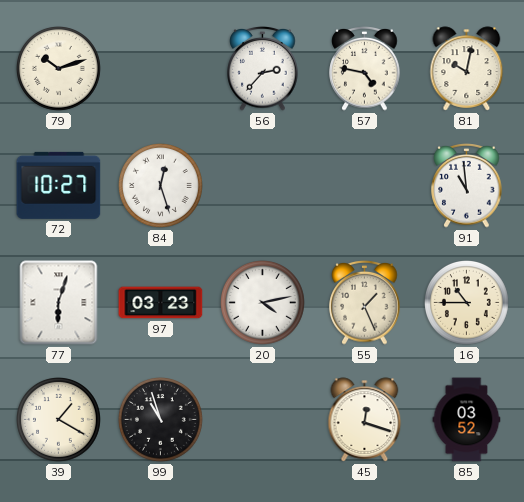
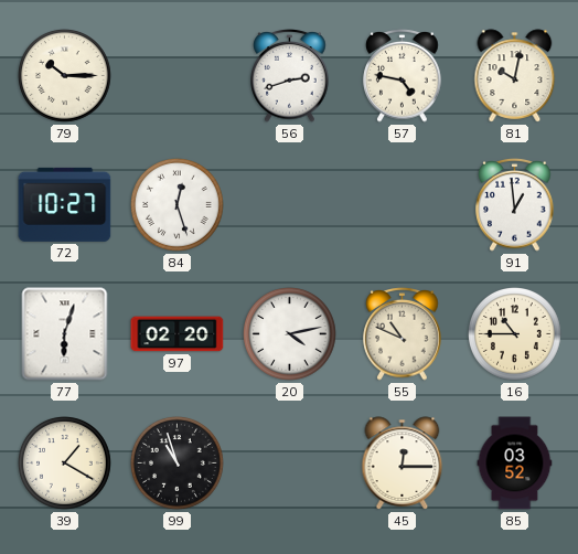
79: 10:12 -> 10:15
56: 2:37 -> 2:42
91: 10:59 -> 12:59
97: 03:23 -> 02:20
55: 1:26 -> 10:49
45: 12:18 -> 12:15
